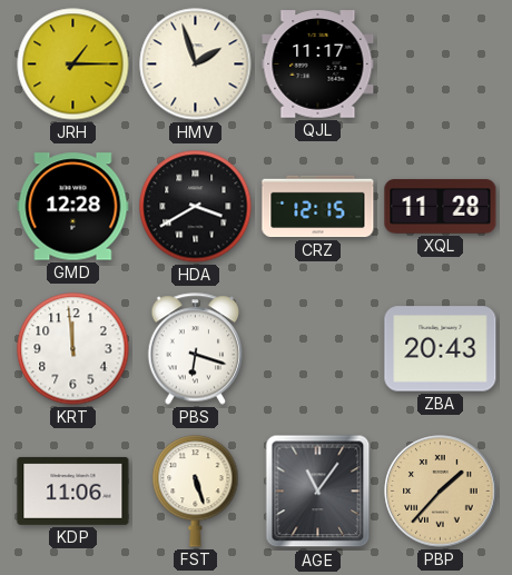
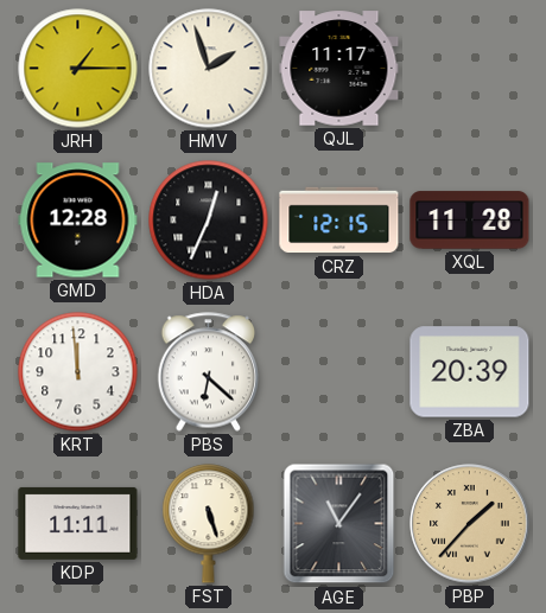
HDA: 3:40 -> 12:34
PBS: 6:18 -> 6:22
ZBA: 20:43 -> 20:39
KDP: 11:06 -> 11:11
